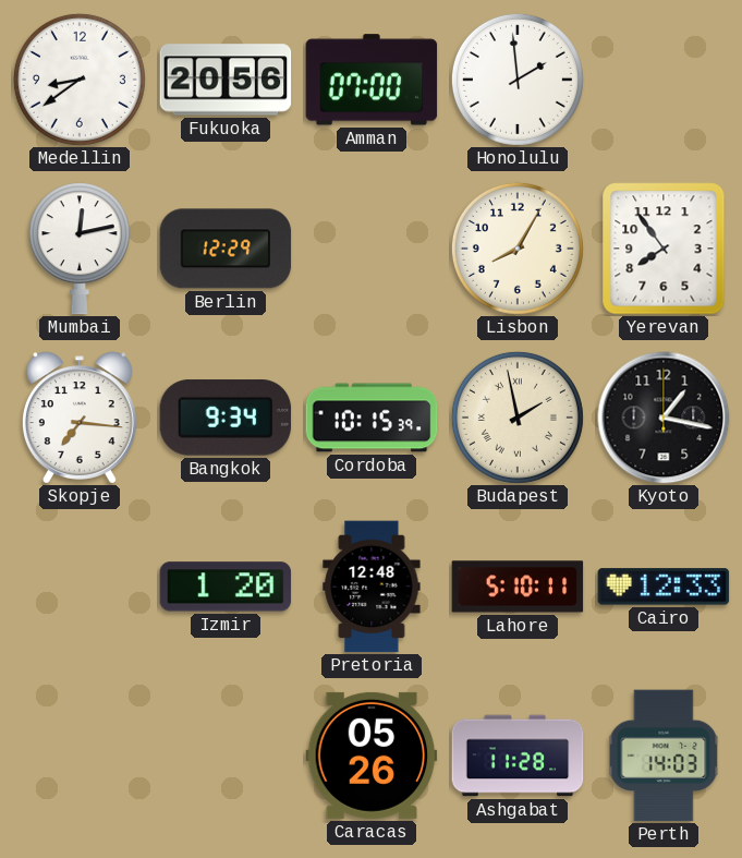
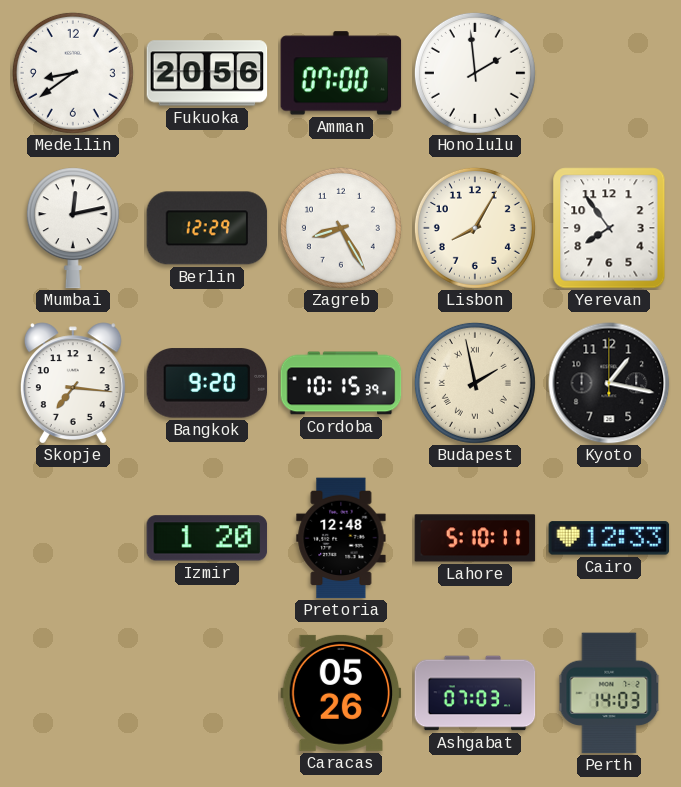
Zagreb: none -> 8:25
Bangkok: 9:34 -> 9:20
Ashgabat: 11:28 -> 07:03
